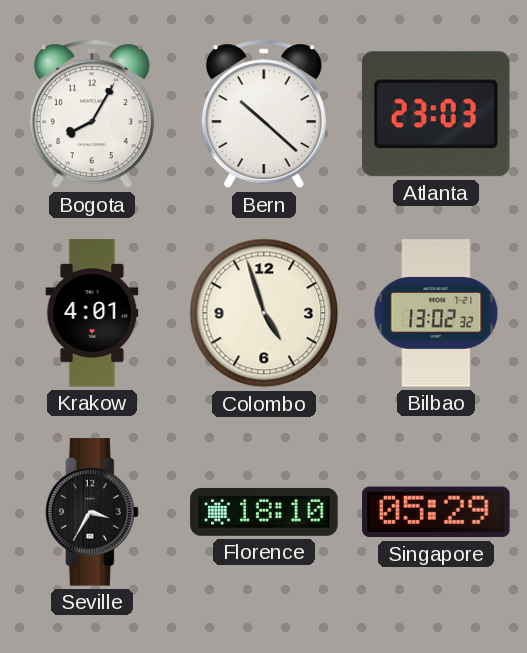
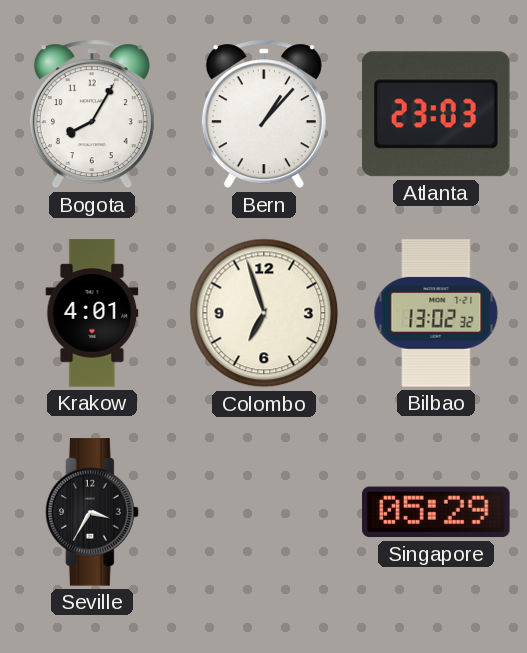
Bern: 10:22 -> 1:07
Colombo: 4:57 -> 6:57
Florence: 18:10 -> none
